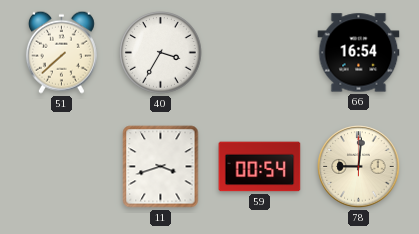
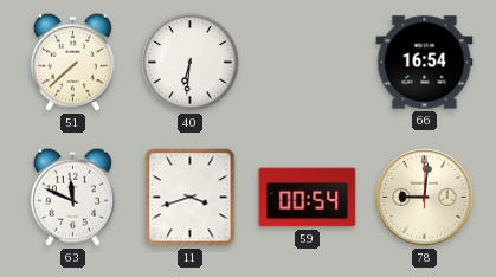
40: 3:35 -> 6:31
63: none -> 11:49
